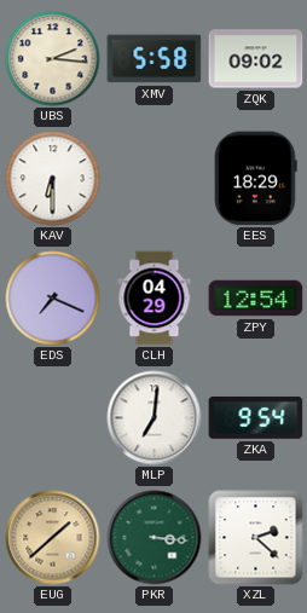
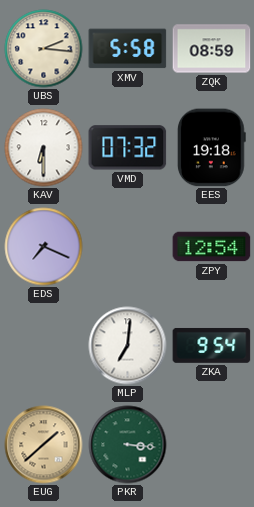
ZQK: 09:02 -> 08:59
VMD: none -> 07:32
EES: 18:29 -> 19:18
CLH: 04:29 -> none
XZL: 2:22 -> none
